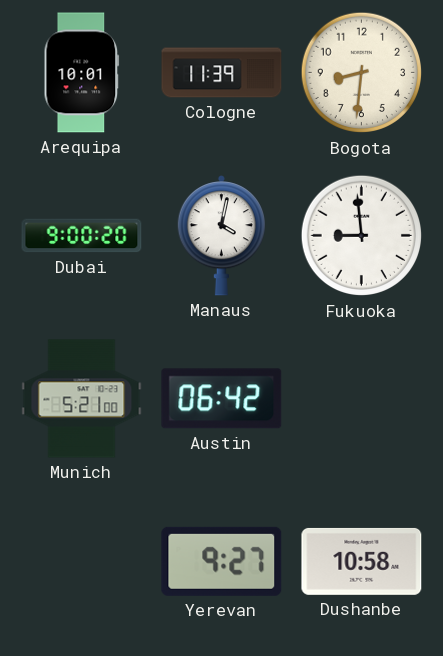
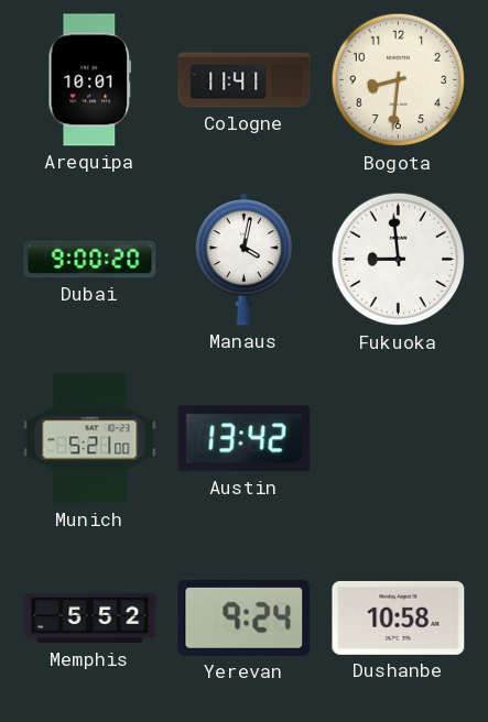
Cologne: 11:39 -> 11:41
Austin: 06:42 -> 13:42
Memphis: none -> 5:52
Yerevan: 9:27 -> 9:24
